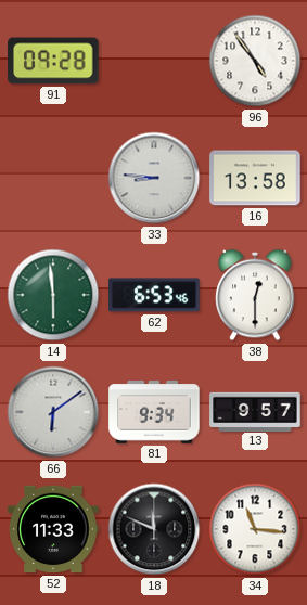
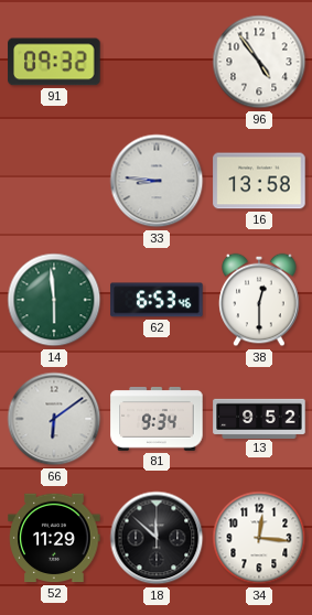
91: 09:28 -> 09:32
13: 9:57 -> 9:52
52: 11:33 -> 11:29
18: 11:49 -> 11:52
34: 11:16 -> 12:16
